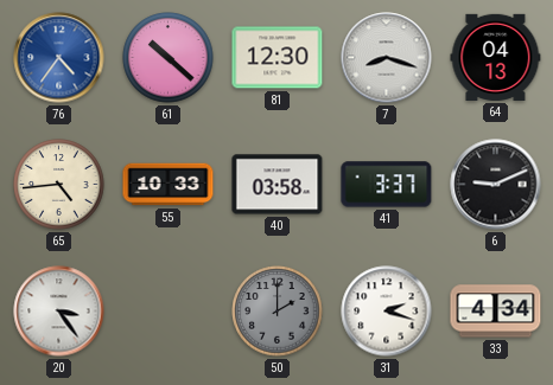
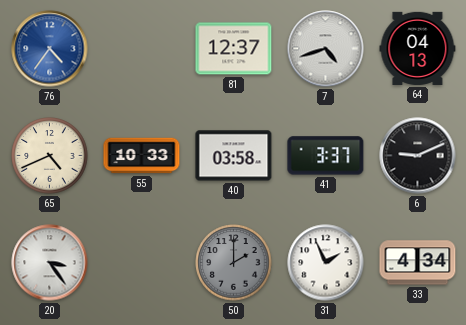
61: 10:22 -> none
81: 12:30 -> 12:37
7: 8:18 -> 4:42
65: 4:44 -> 4:41
31: 2:18 -> 1:56
